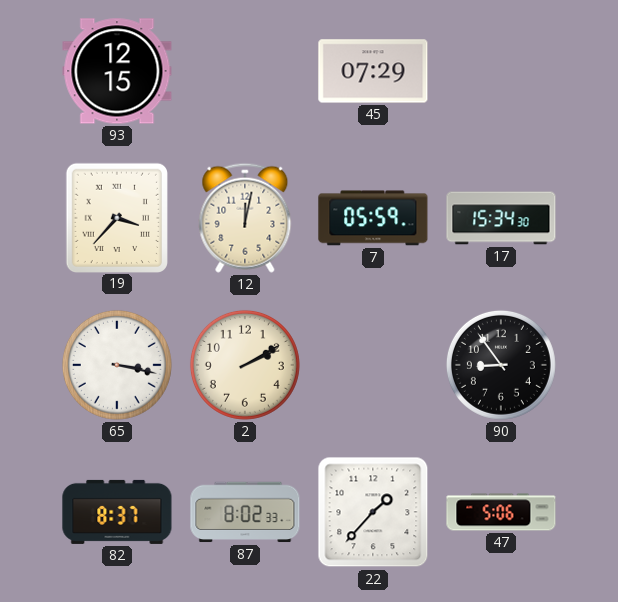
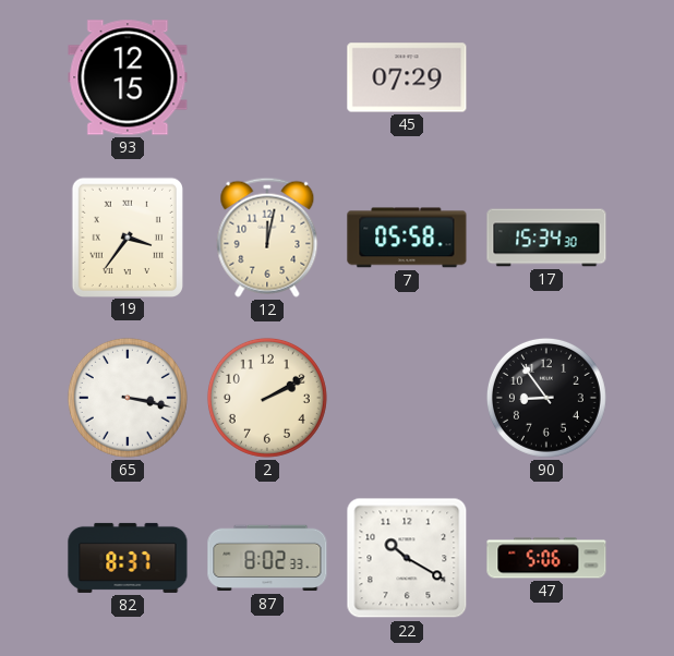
19: 3:37 -> 3:36
7: 05:59 -> 05:58
22: 1:37 -> 10:20
